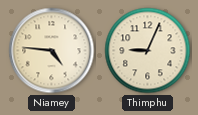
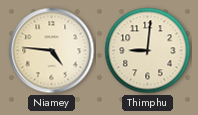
Thimphu: 9:04 -> 9:01
